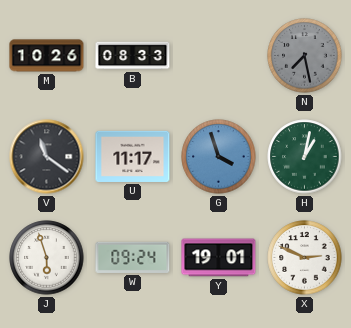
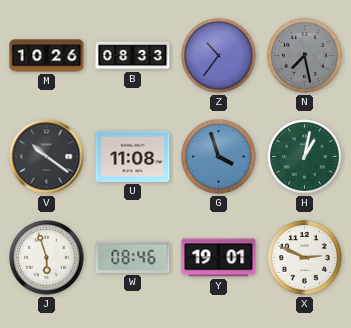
Z: none -> 10:36
V: 11:21 -> 10:21
U: 11:17 -> 11:08
W: 09:24 -> 08:46
